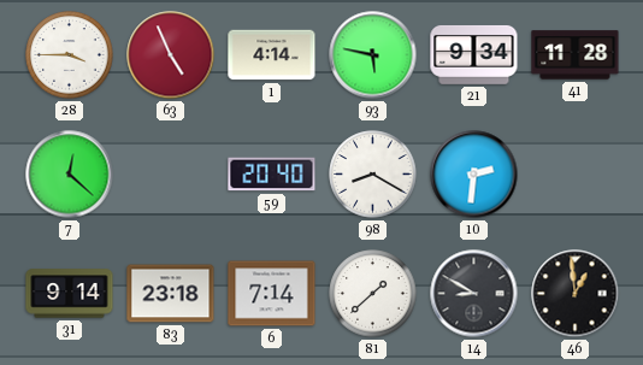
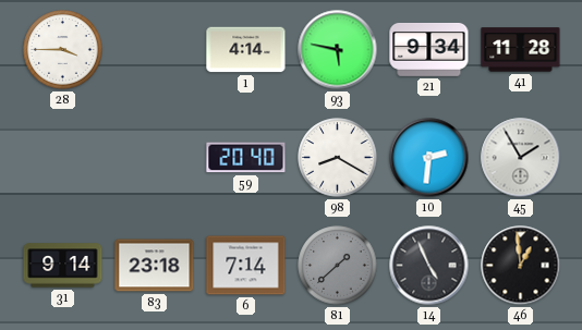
63: 4:56 -> none
7: 12:22 -> none
45: none -> 1:55
81 dial: white -> grey
14: 8:50 -> 4:56
